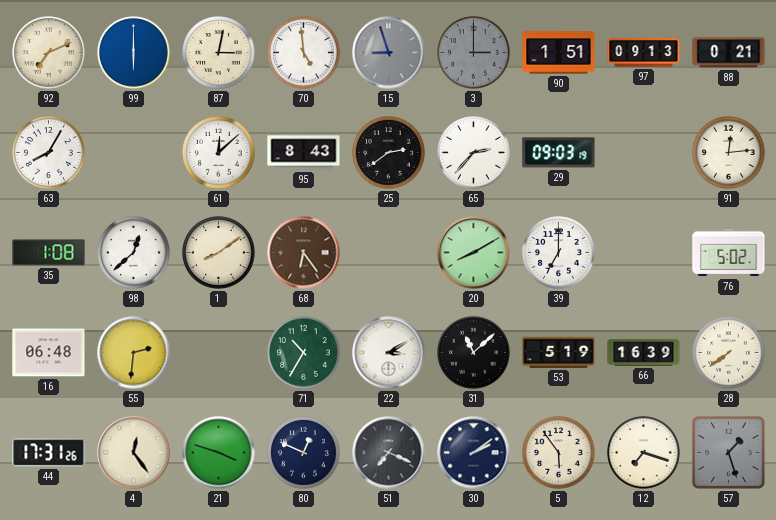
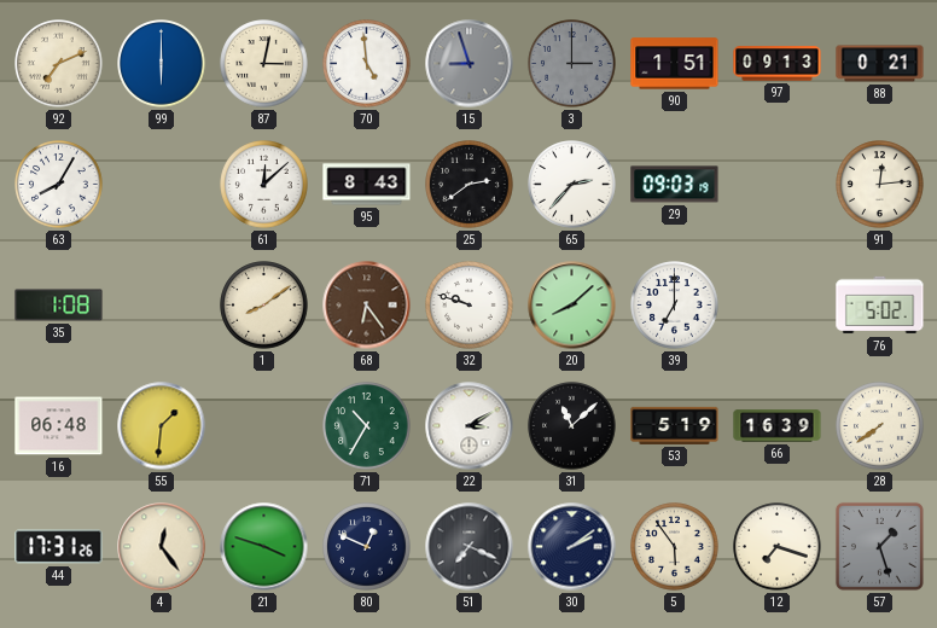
98: 12:38 -> none
32: none -> 9:48
20: 8:10 -> 8:08
55: 2:31 -> 1:31
